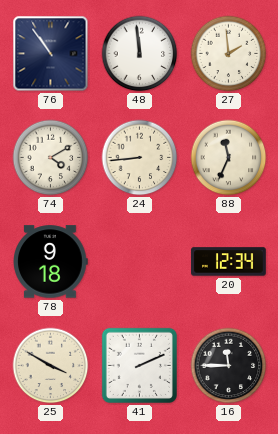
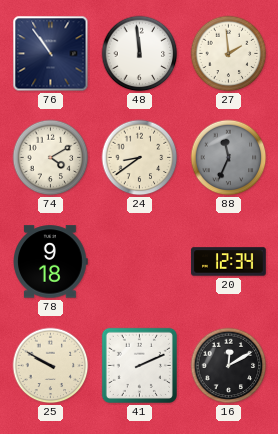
24: 8:44 -> 8:39
88 dial: cream -> grey
25: 3:50 -> 9:50
16: 11:45 -> 12:10
